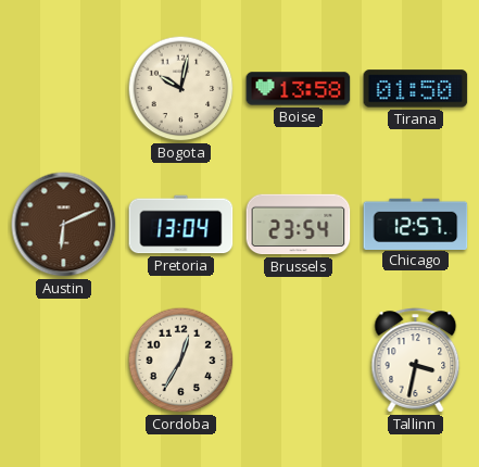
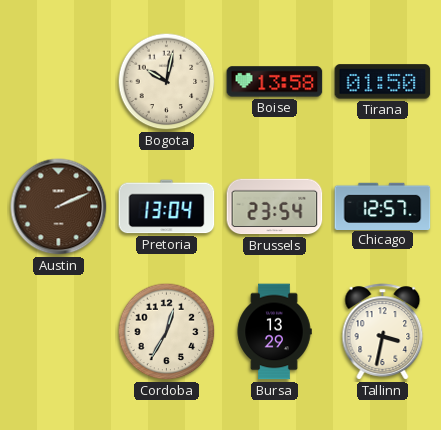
Austin: 6:11 -> 2:11
Bursa: none -> 13:29
